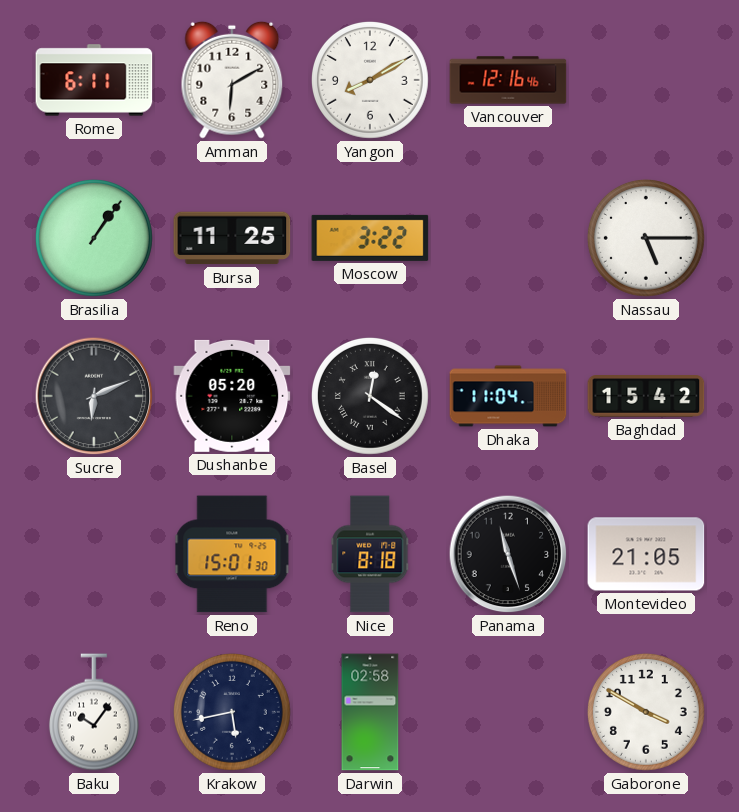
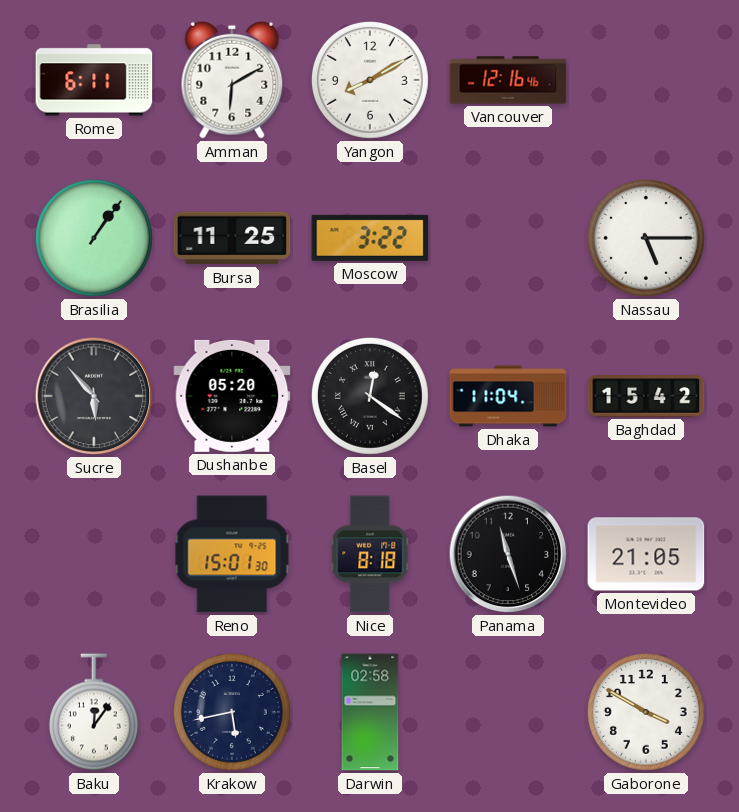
Sucre: 6:11 -> 5:53
Baku: 10:06 -> 12:06
